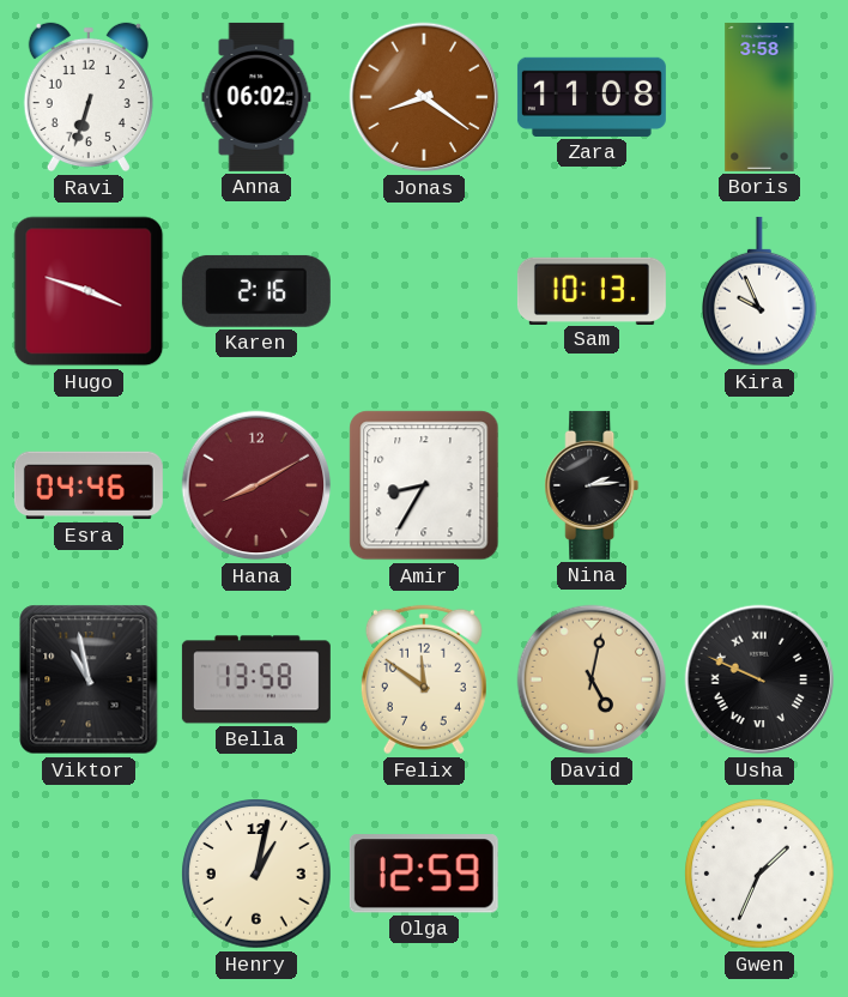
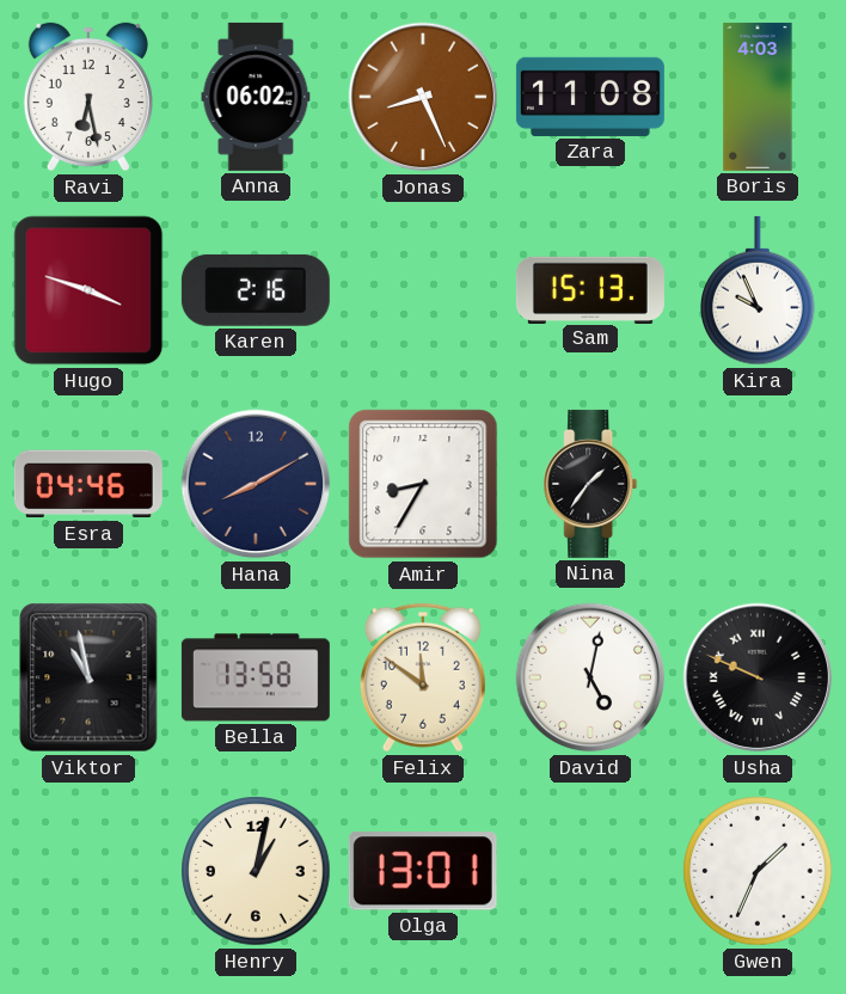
Ravi: 6:33 -> 6:28
Jonas: 8:21 -> 8:26
Boris: 3:58 -> 4:03
Sam: 10:13 -> 15:13
Hana dial: burgundy -> navy
Nina: 2:14 -> 1:36
David dial: champagne -> white
Olga: 12:59 -> 13:01
